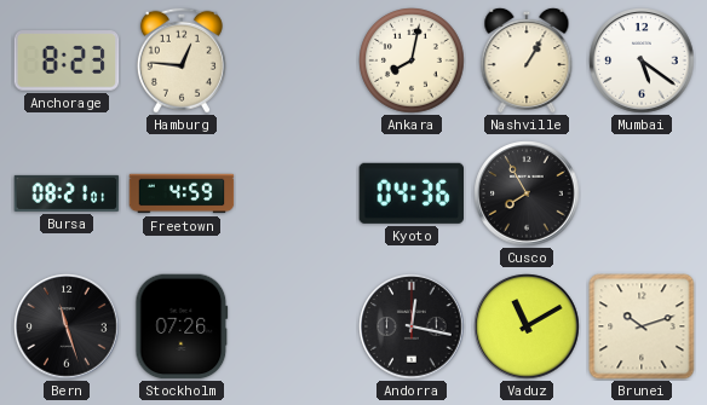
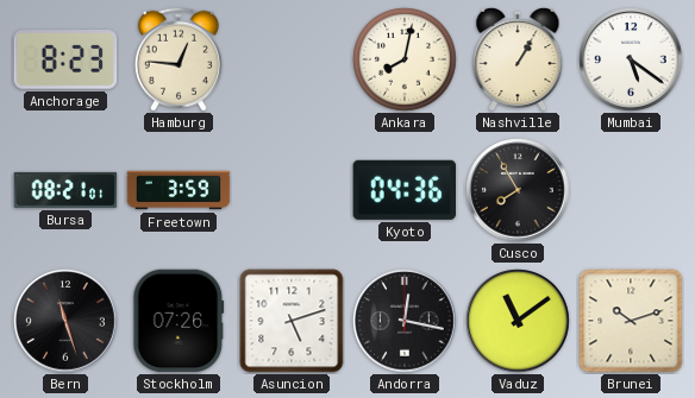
Freetown: 4:59 -> 3:59
Asuncion: none -> 5:12
Vaduz: 11:10 -> 11:09
